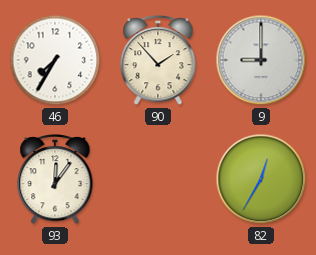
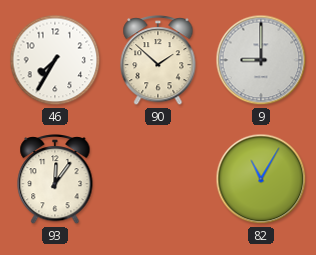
90: 1:53 -> 1:52
82: 12:35 -> 11:05
